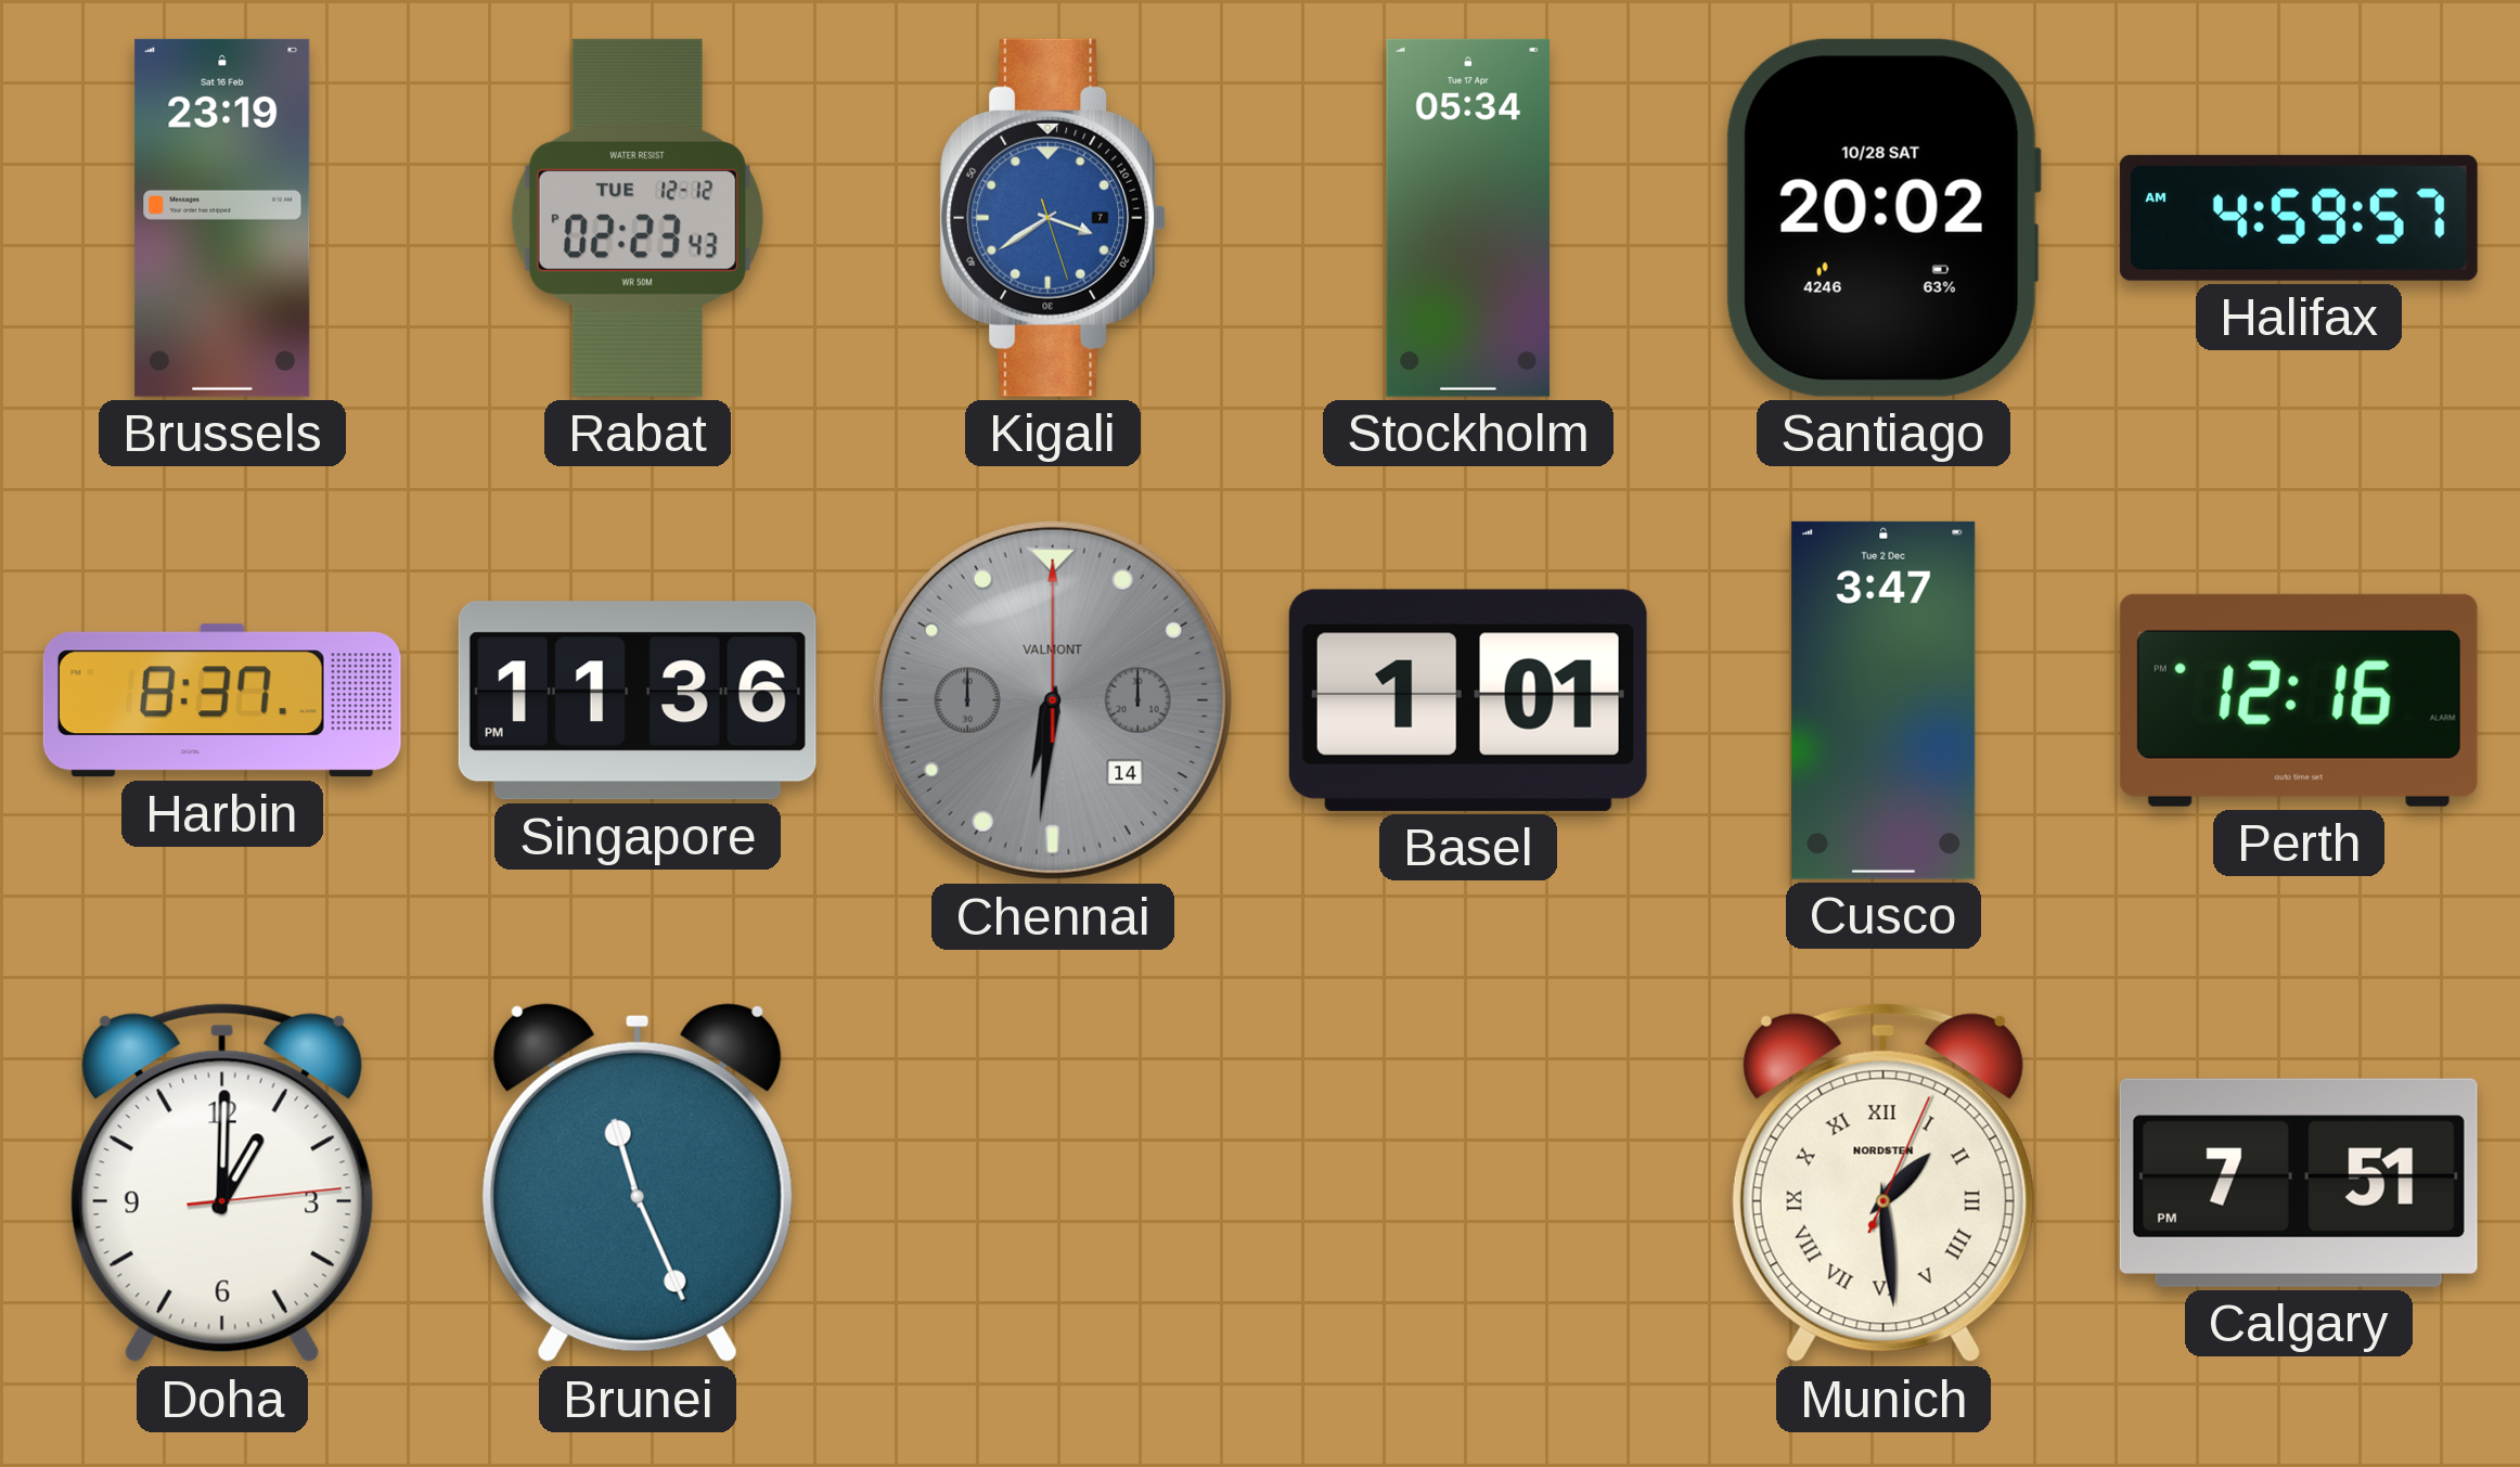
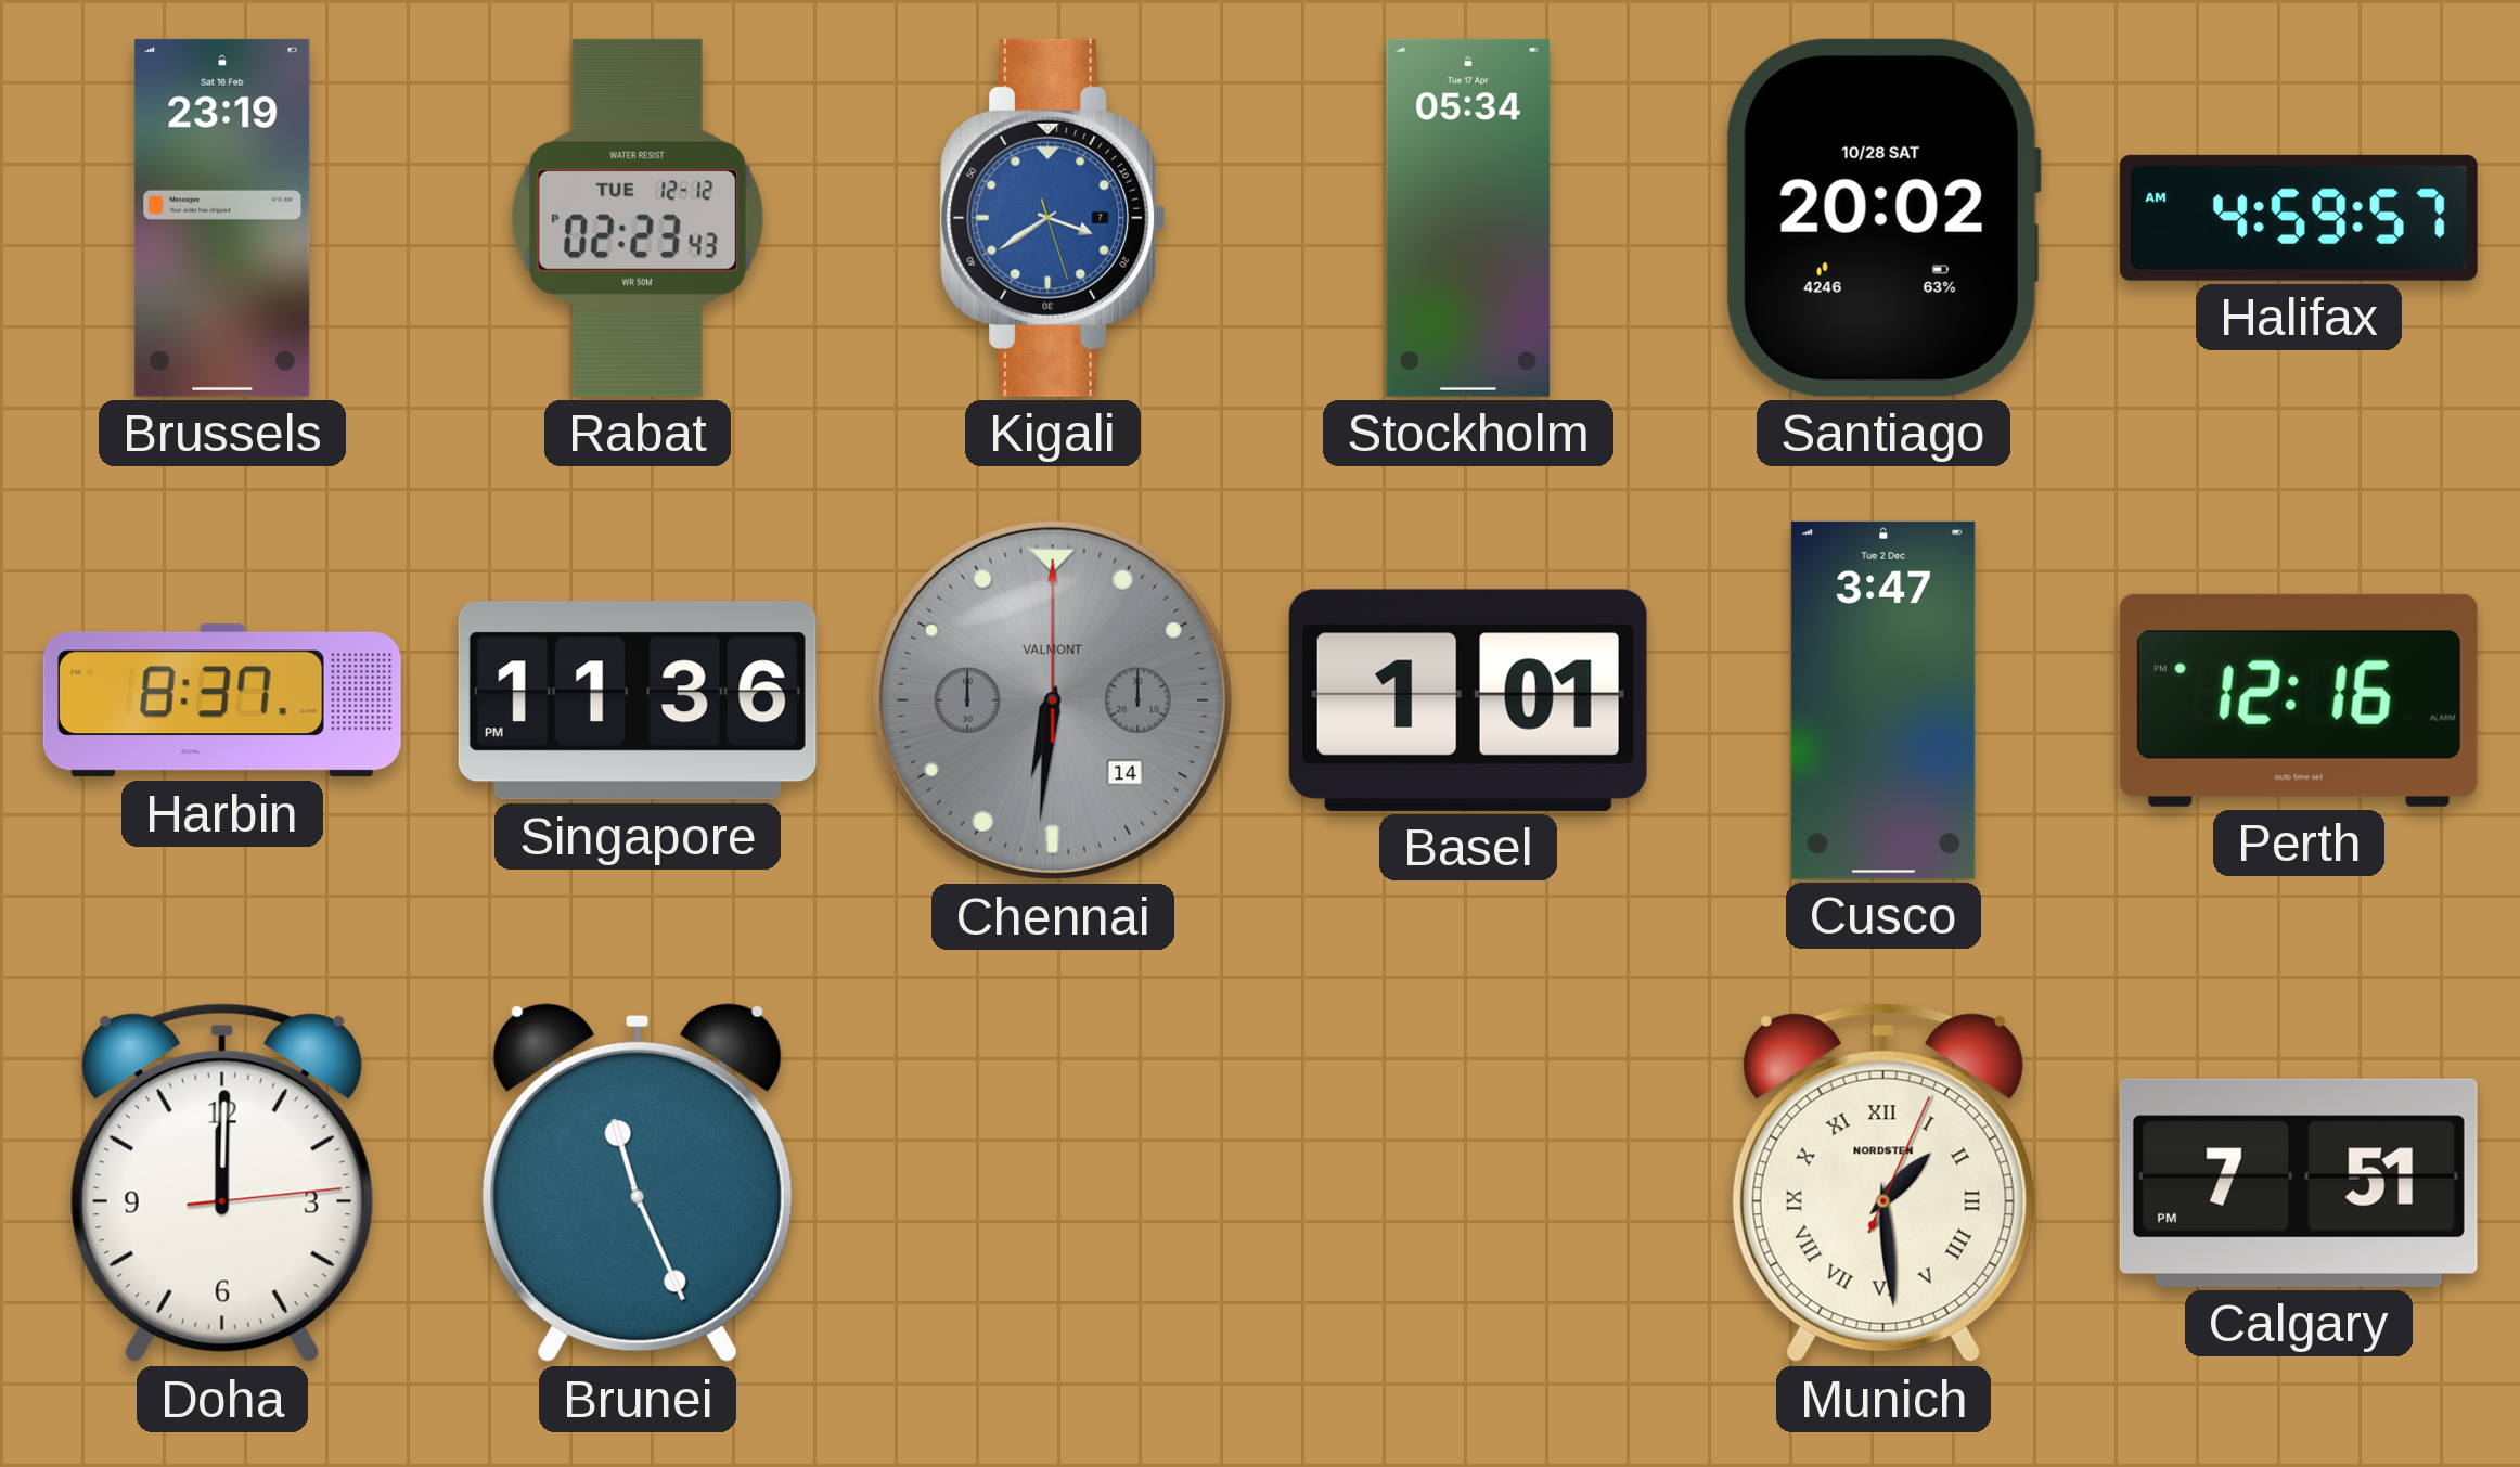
Doha: 1:00 -> 12:00
